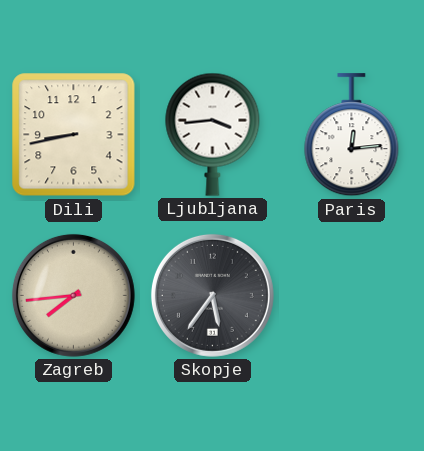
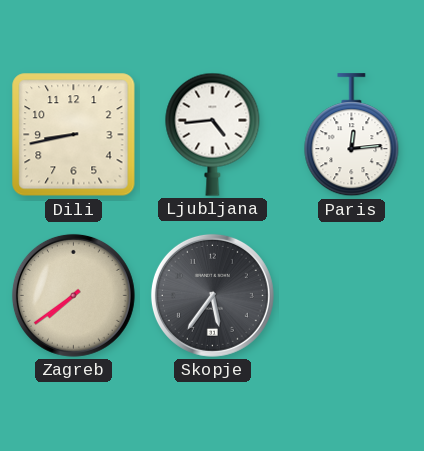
Ljubljana: 3:44 -> 4:44
Zagreb: 7:44 -> 7:39
